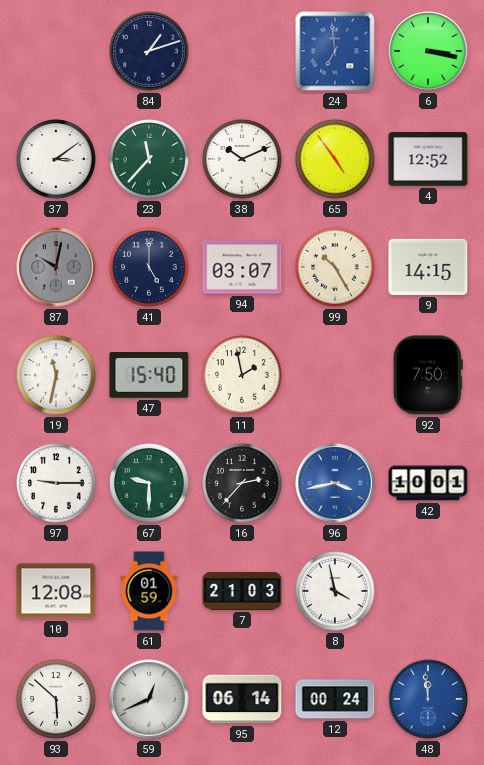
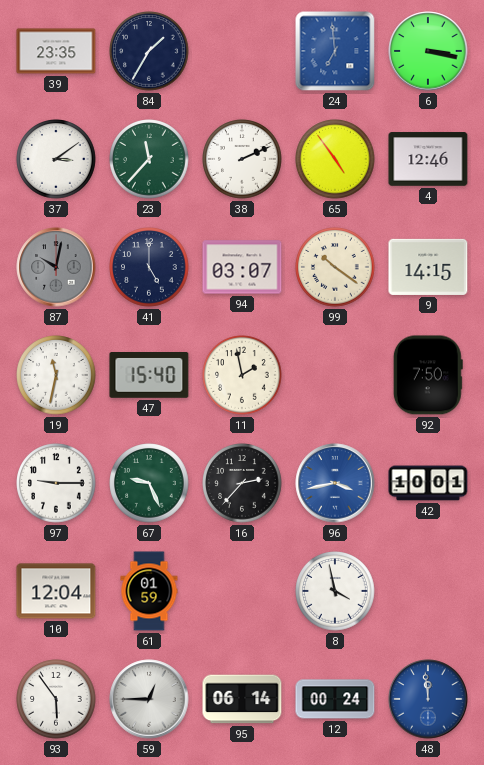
39: none -> 23:35
84: 1:12 -> 1:35
38: 10:11 -> 2:11
4: 12:52 -> 12:46
99: 10:25 -> 10:21
67: 9:30 -> 9:26
10: 12:08 -> 12:04
7: 21:03 -> none
93: 5:52 -> 5:54
59: 12:41 -> 12:45
